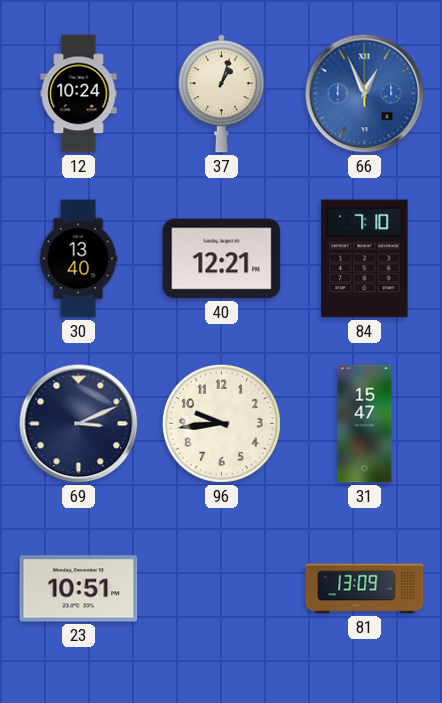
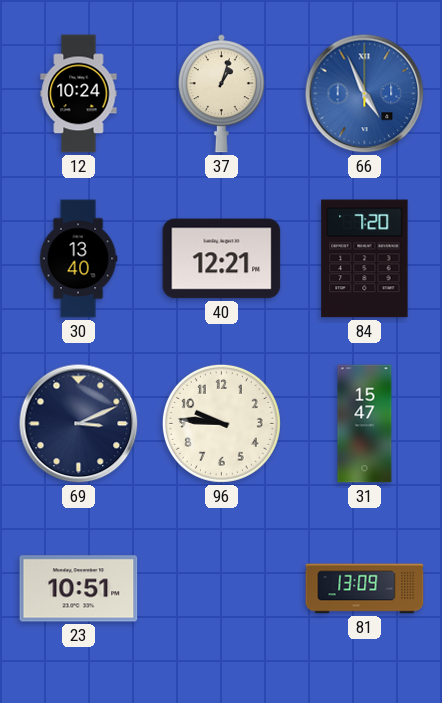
66: 12:56 -> 4:56
84: 7:10 -> 7:20
96: 9:44 -> 9:46
